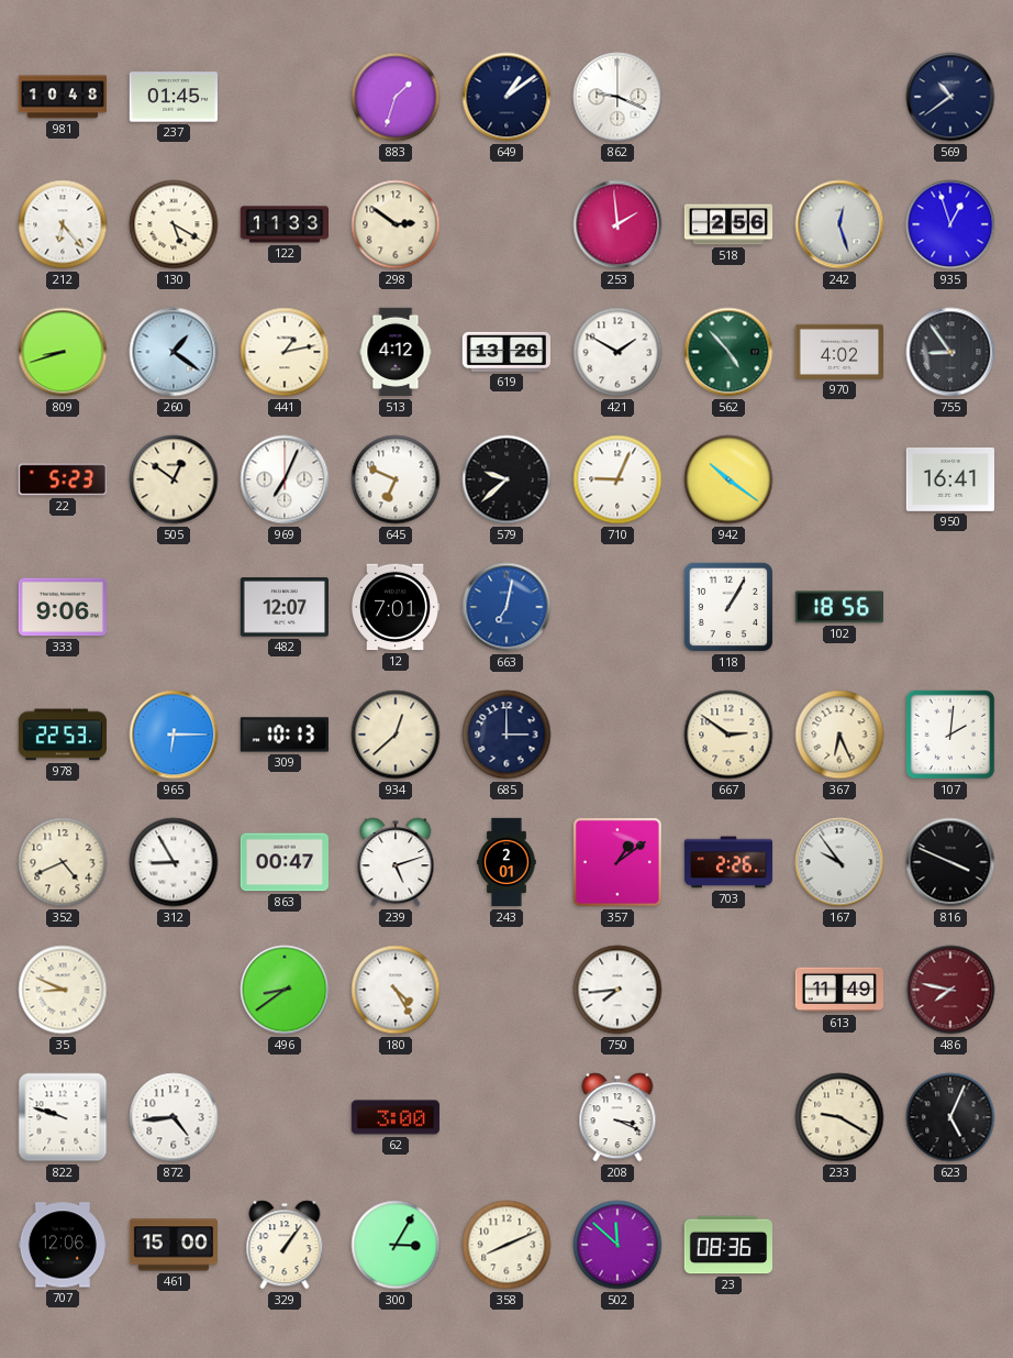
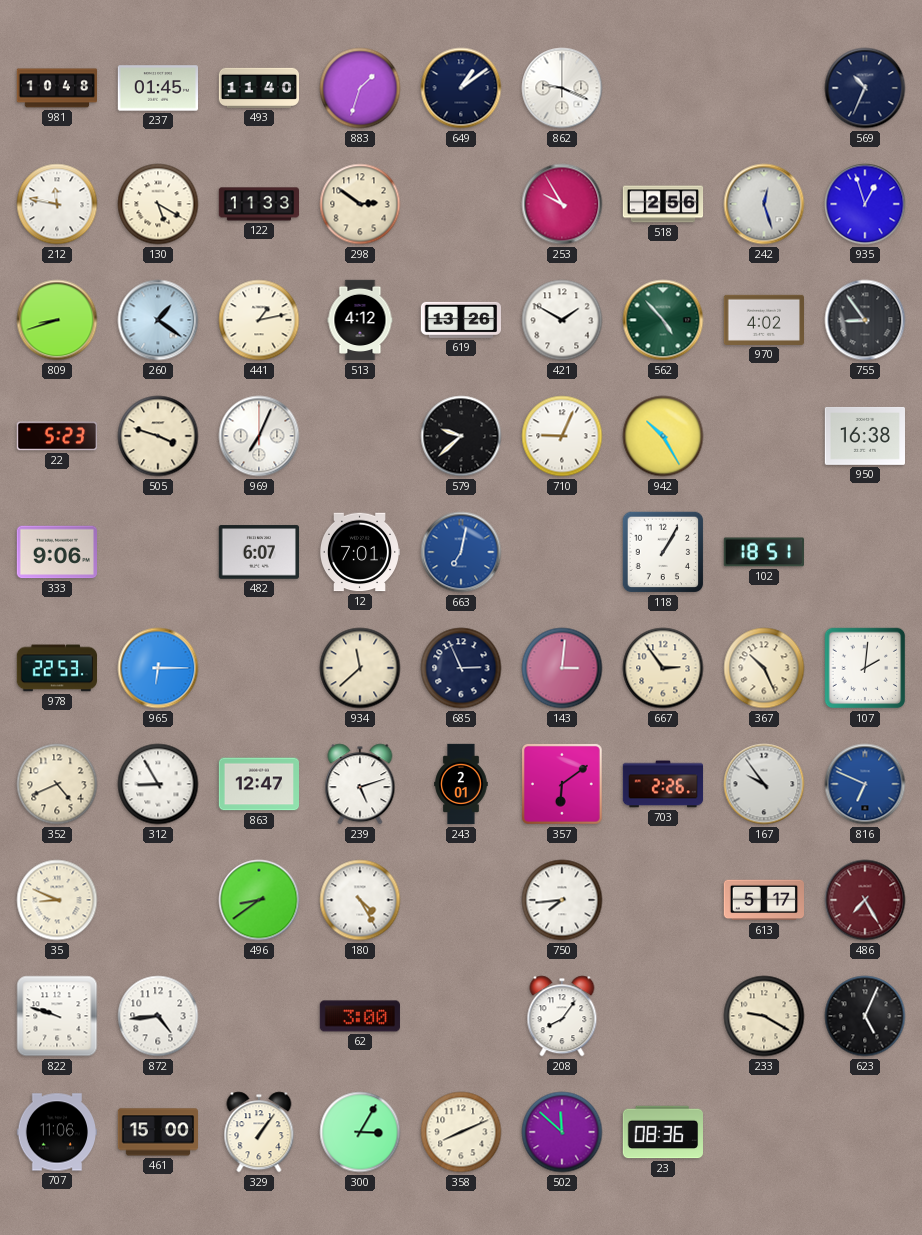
493: none -> 11:40
569: 10:39 -> 10:34
212: 6:23 -> 11:47
253: 1:59 -> 9:55
505: 12:51 -> 3:48
645: 6:49 -> none
942: 10:21 -> 10:25
950: 16:41 -> 16:38
482: 12:07 -> 6:07
102: 18:56 -> 18:51
309: 10:13 -> none
934: 12:38 -> 11:38
685: 3:00 -> 2:56
143: none -> 3:01
667: 2:51 -> 2:54
367: 6:26 -> 10:26
863: 00:47 -> 12:47
357: 1:09 -> 6:09
816: 3:49 -> 6:49
816 dial: black -> blue
613: 11:49 -> 5:17
486: 7:47 -> 7:25
208: 3:19 -> 8:06
707: 12:06 -> 11:06
